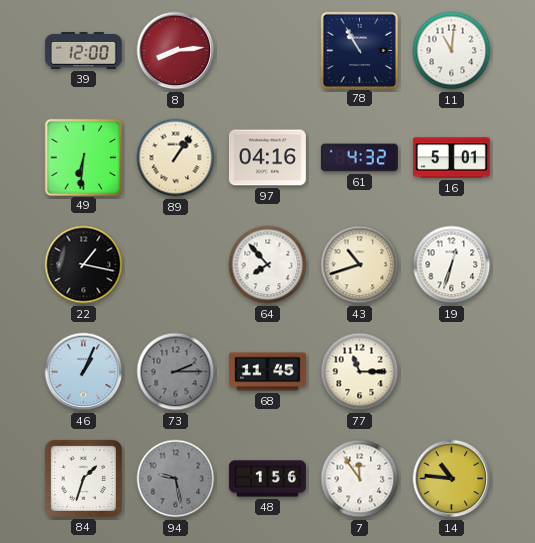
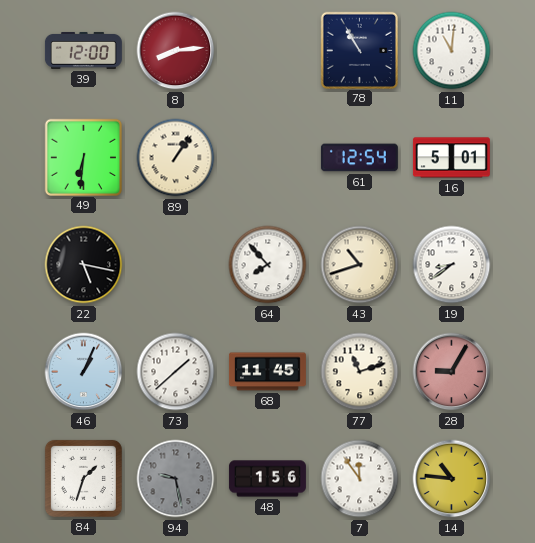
97: 04:16 -> none
61: 4:32 -> 12:54
22: 1:17 -> 5:17
19: 12:33 -> 8:39
73: 2:15 -> 1:38
73 dial: grey -> white
77: 11:15 -> 11:12
28: none -> 9:05
